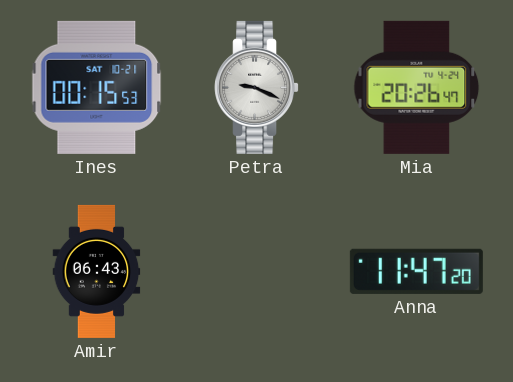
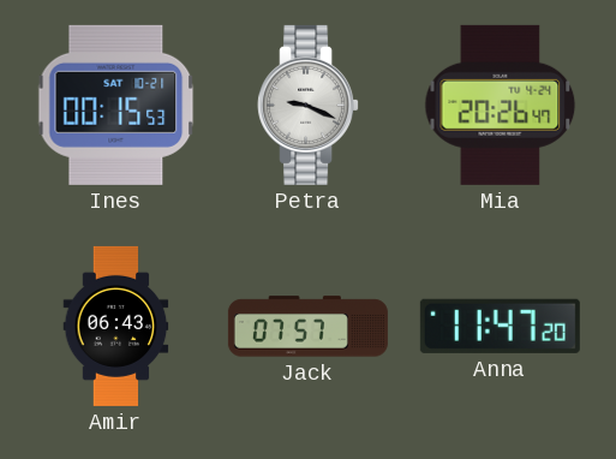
Jack: none -> 07:57
